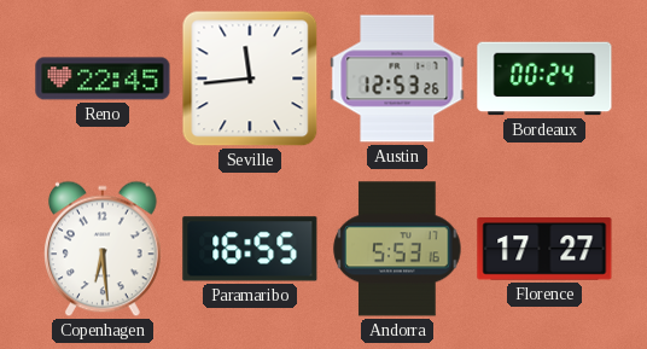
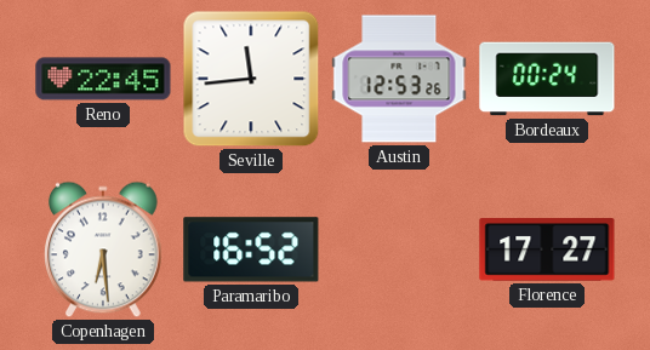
Paramaribo: 16:55 -> 16:52
Andorra: 5:53 -> none
